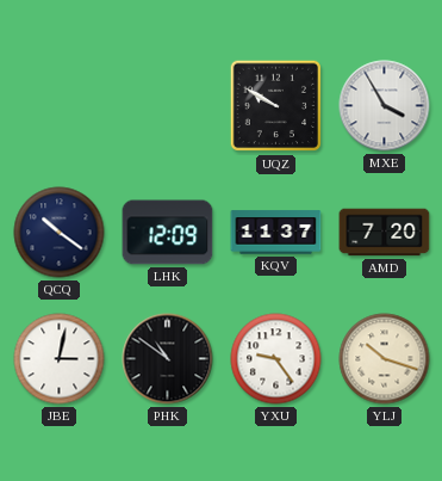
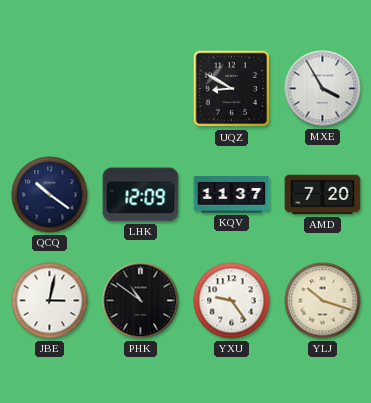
UQZ: 9:50 -> 8:50
